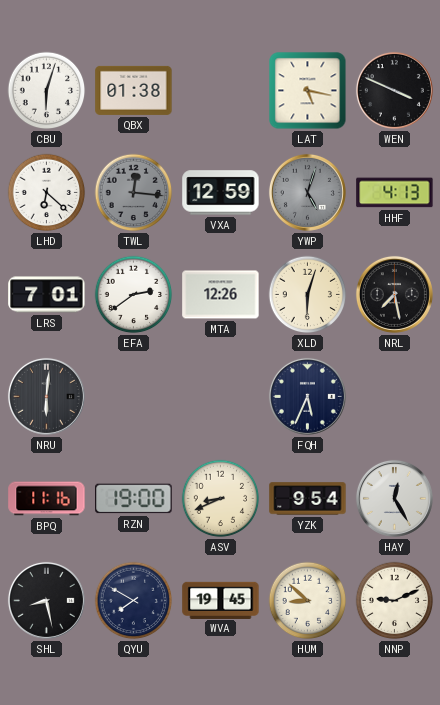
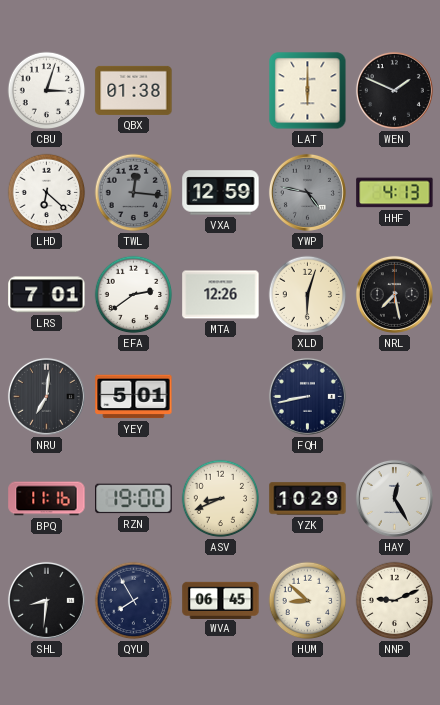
CBU: 6:03 -> 3:03
LAT: 5:17 -> 6:00
WEN: 3:49 -> 1:49
YWP: 5:03 -> 4:47
NRU: 6:01 -> 7:01
YEY: none -> 5:01
FQH: 5:34 -> 8:43
YZK: 9:54 -> 10:29
SHL: 8:28 -> 8:31
QYU: 7:50 -> 7:55
WVA: 19:45 -> 06:45
